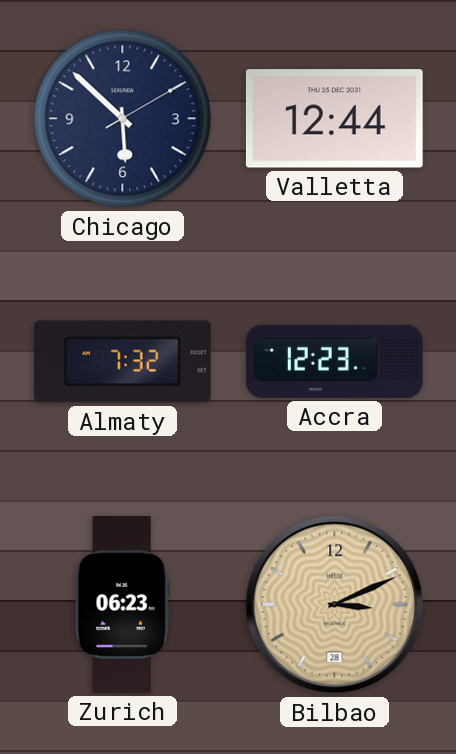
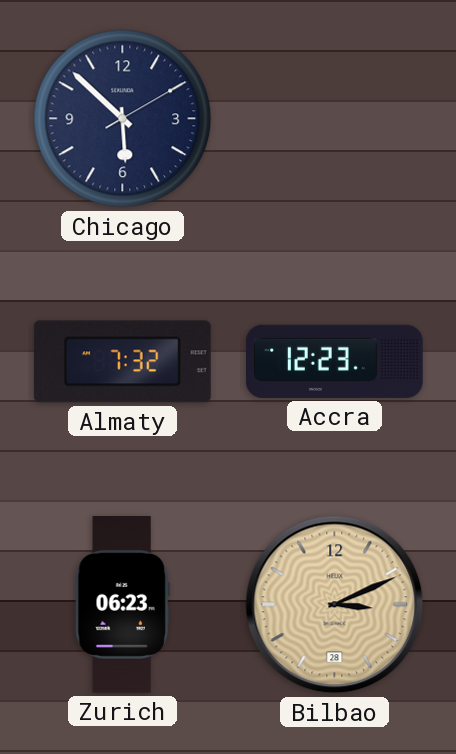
Valletta: 12:44 -> none
